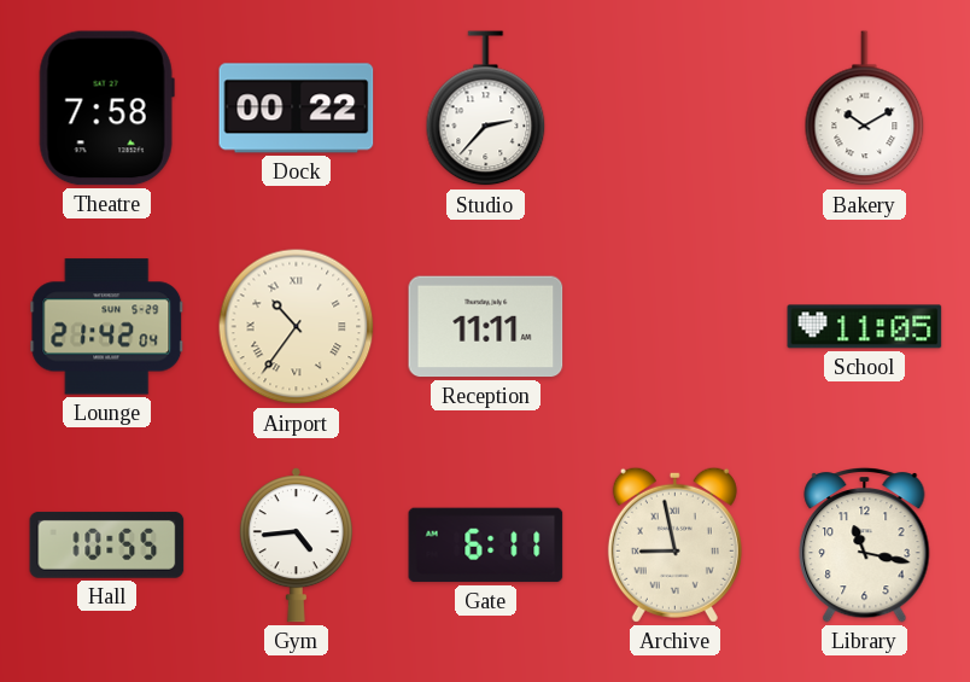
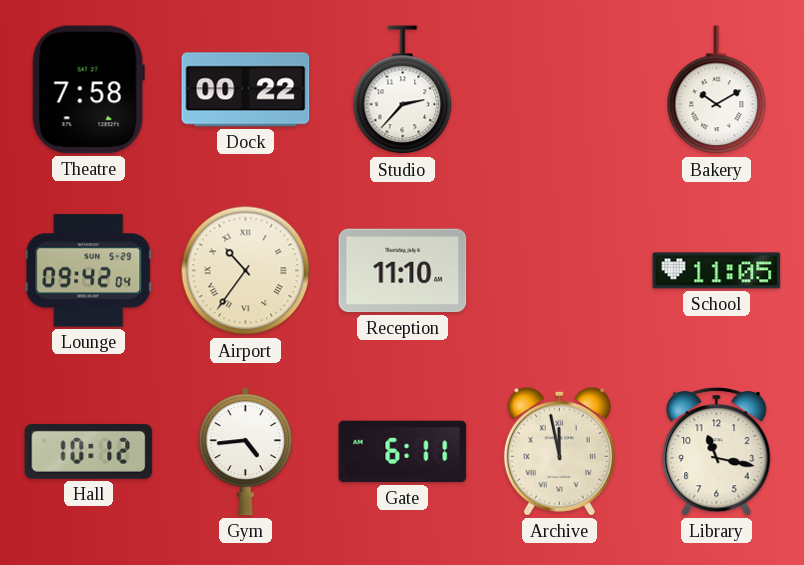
Lounge: 21:42 -> 09:42
Reception: 11:11 -> 11:10
Hall: 10:55 -> 10:12
Archive: 8:58 -> 11:58
